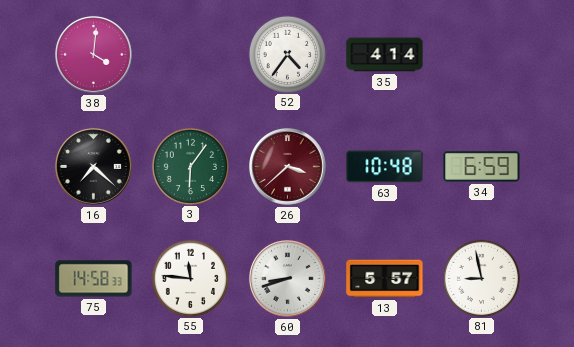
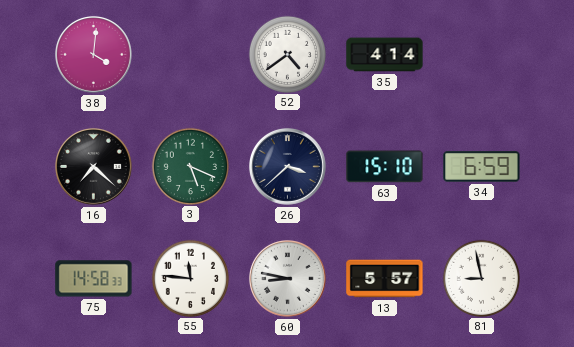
52: 4:36 -> 4:39
3: 6:06 -> 5:19
26 dial: burgundy -> navy
63: 10:48 -> 15:10
60: 8:42 -> 8:47
